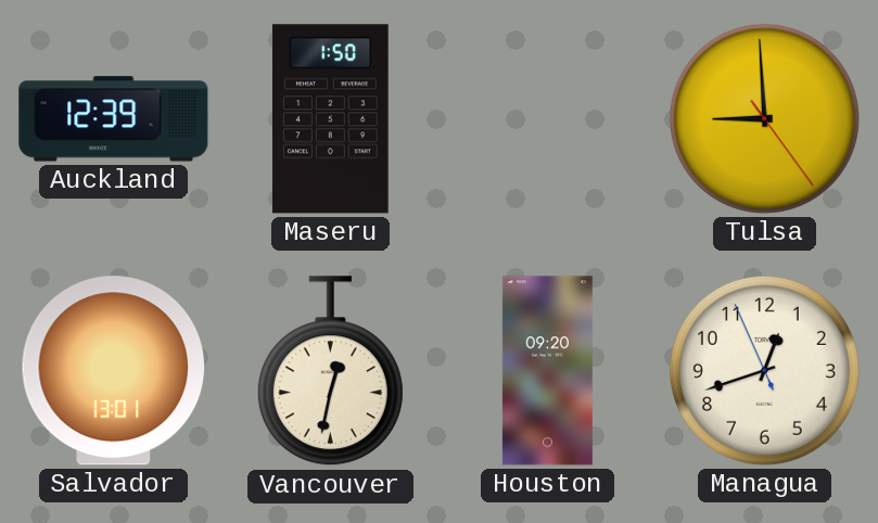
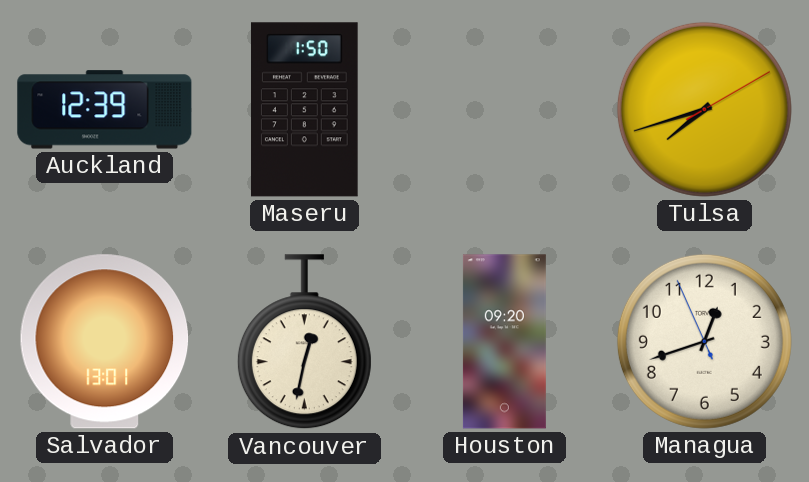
Tulsa: 8:59 -> 7:42
